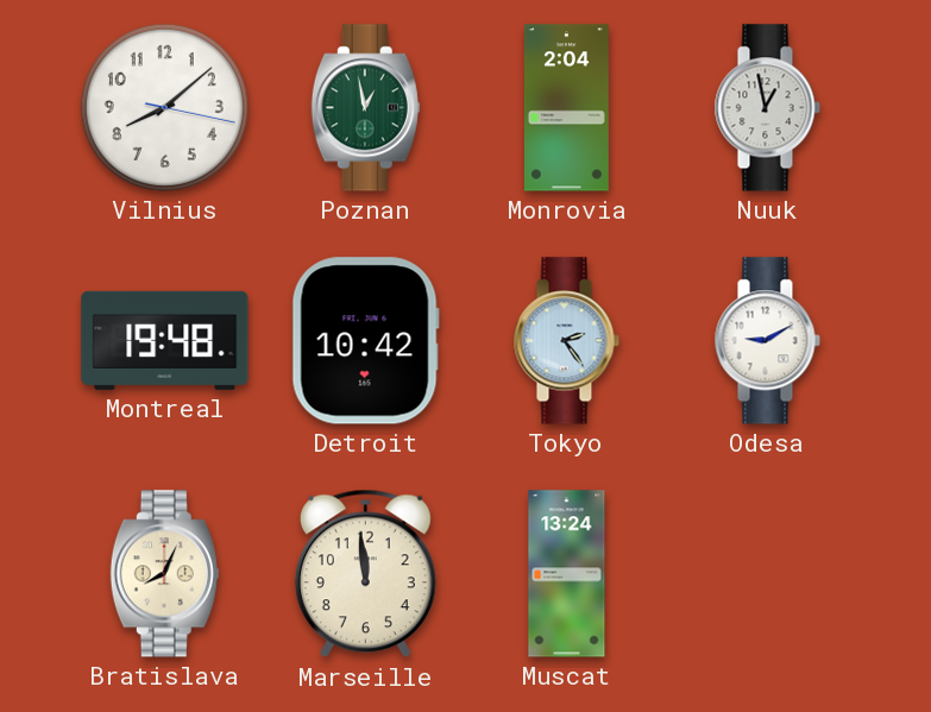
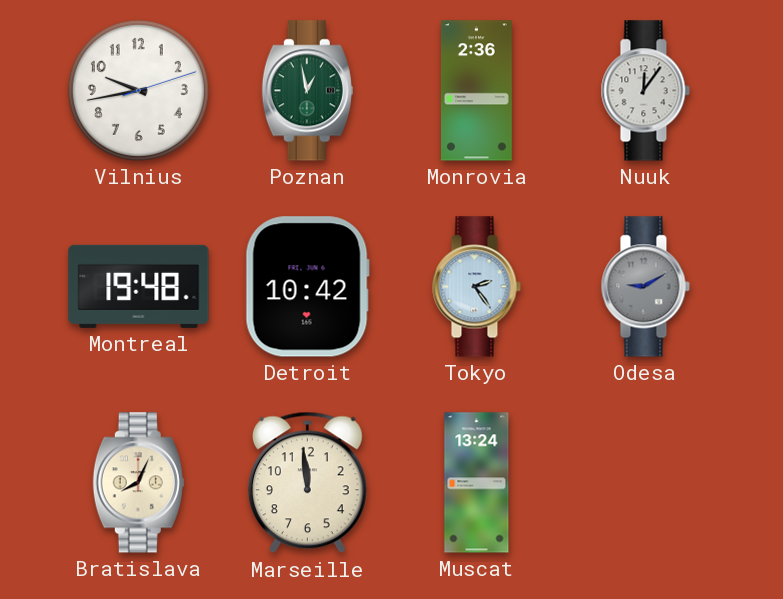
Vilnius: 8:08 -> 9:43
Monrovia: 2:04 -> 2:36
Nuuk: 12:58 -> 12:06
Odesa dial: white -> grey
